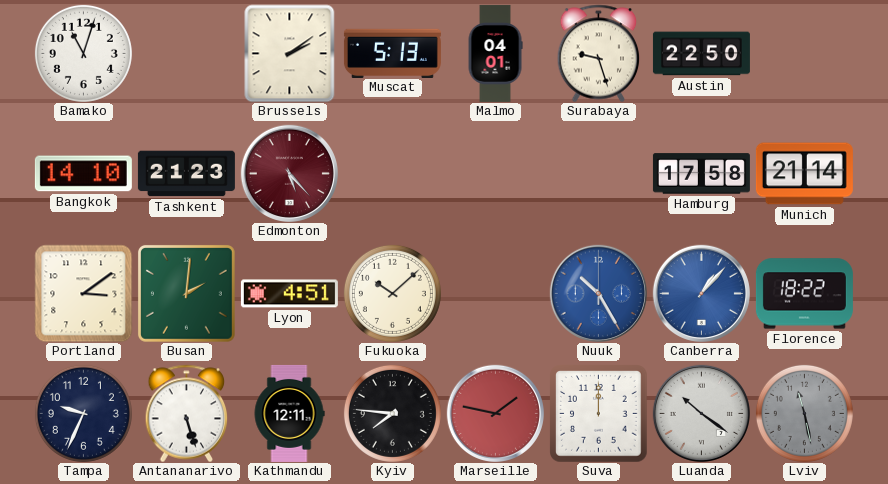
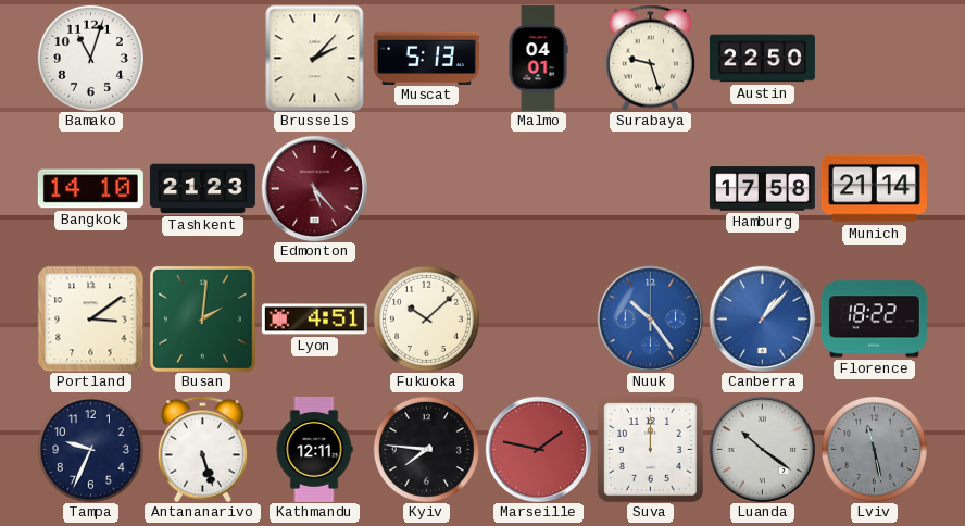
Brussels: 2:09 -> 2:07
Nuuk: 10:25 -> 10:24
